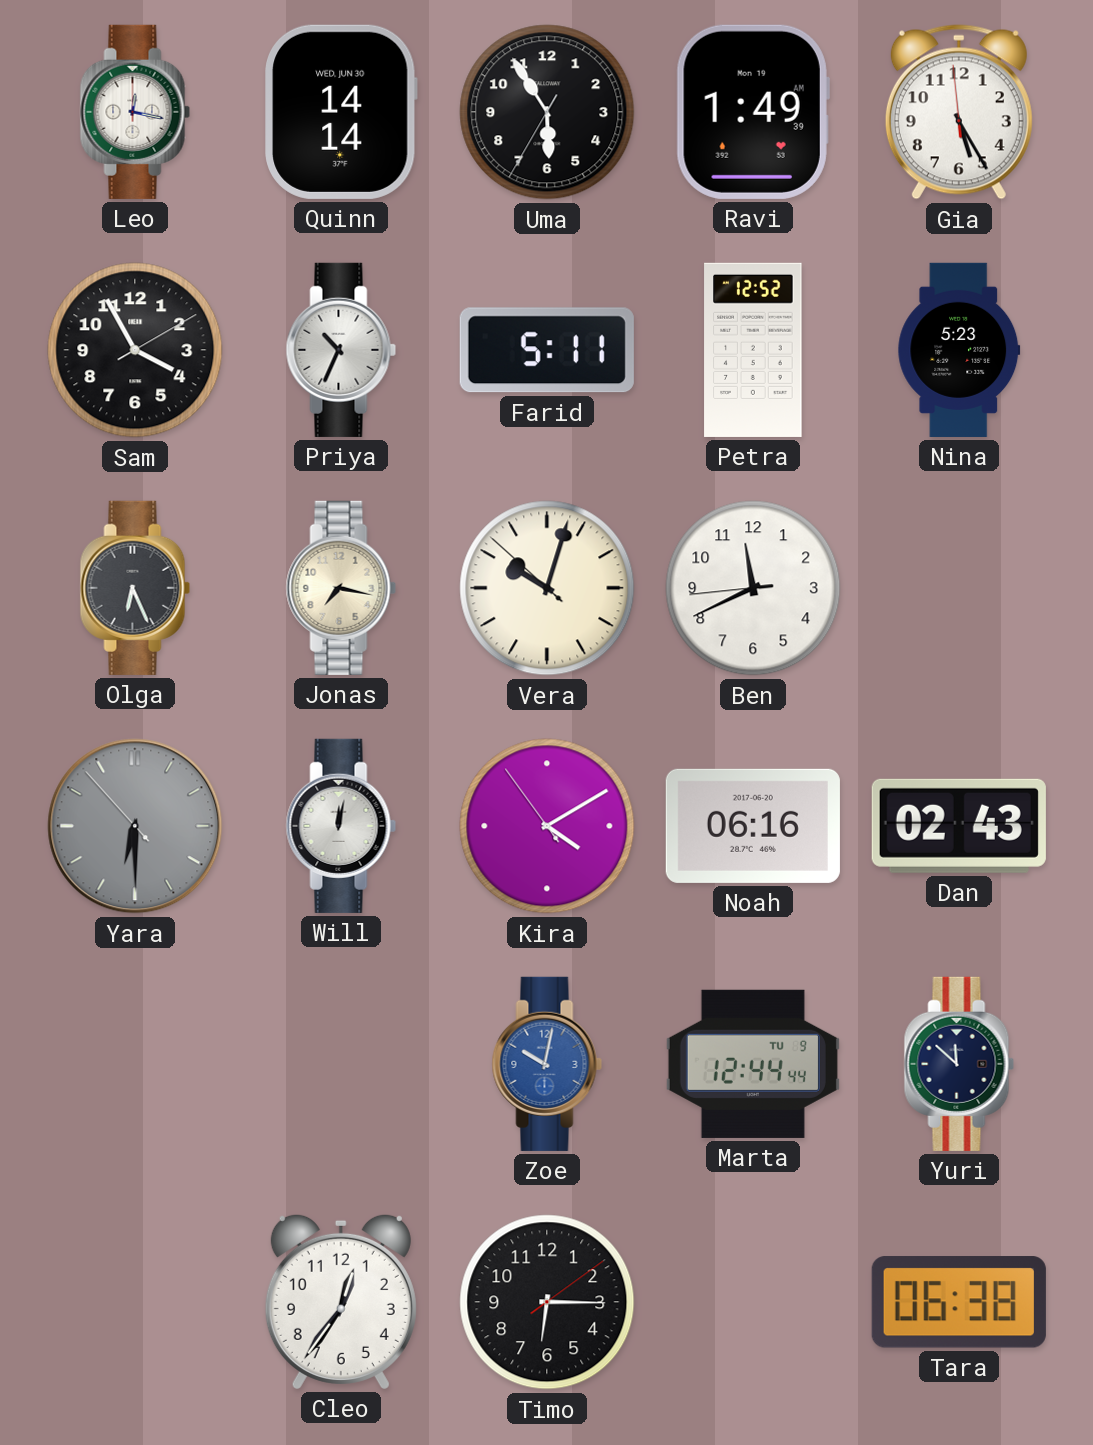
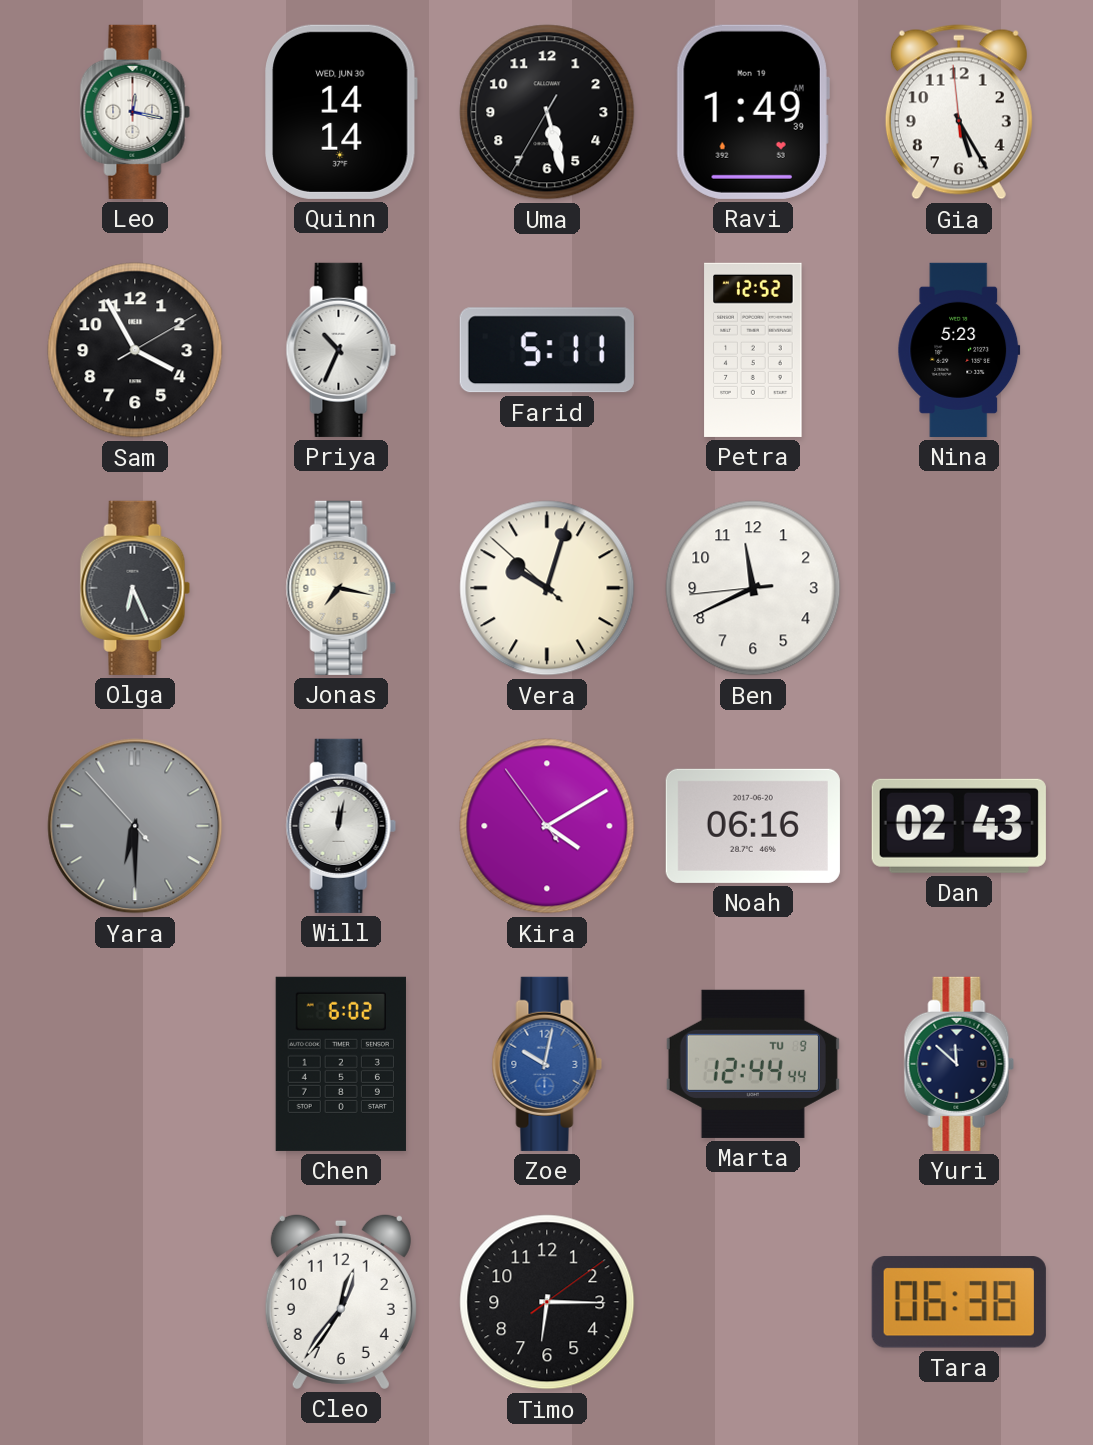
Uma: 5:54 -> 5:27
Chen: none -> 6:02
